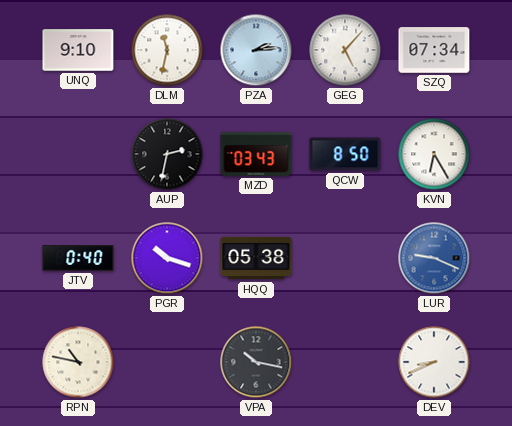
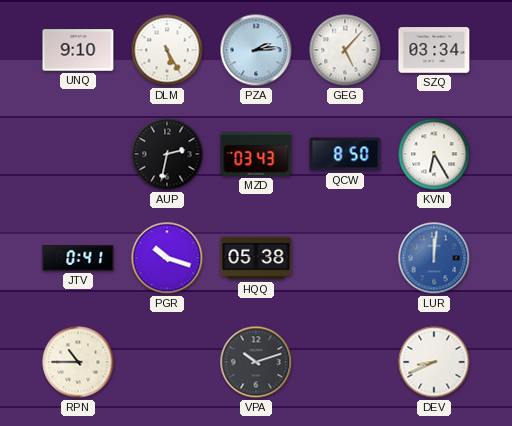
DLM: 11:32 -> 5:25
SZQ: 07:34 -> 03:34
JTV: 0:40 -> 0:41
LUR: 9:19 -> 12:01
RPN: 10:47 -> 10:45
VPA: 10:17 -> 10:12
